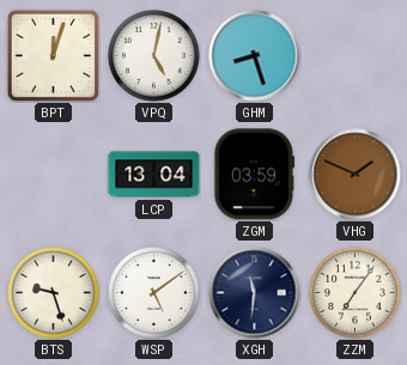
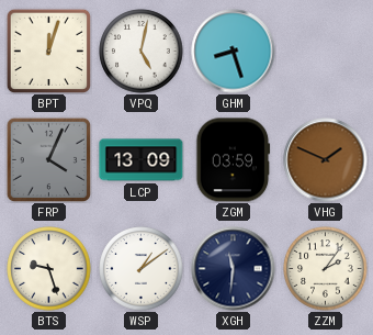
FRP: none -> 4:04
LCP: 13:04 -> 13:09
WSP: 5:09 -> 1:09
ZZM: 7:06 -> 2:06
